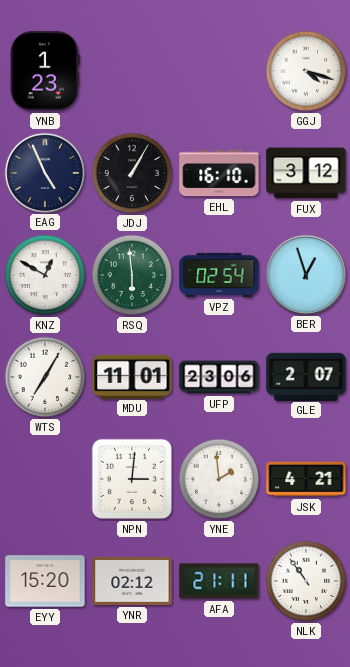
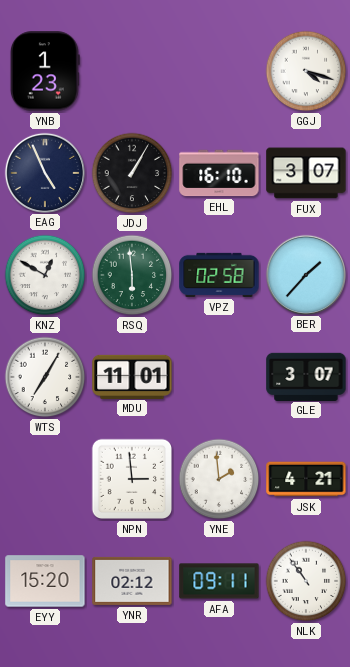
FUX: 3:12 -> 3:07
VPZ: 02:54 -> 02:58
BER: 12:57 -> 1:37
UFP: 23:06 -> none
GLE: 2:07 -> 3:07
NPN: 3:01 -> 2:59
AFA: 21:11 -> 09:11
